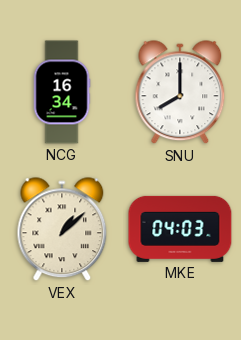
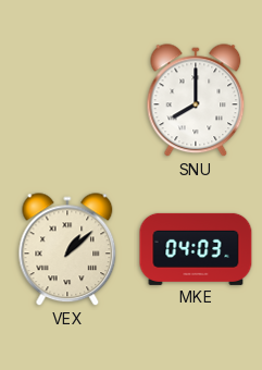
NCG: 16:34 -> none
